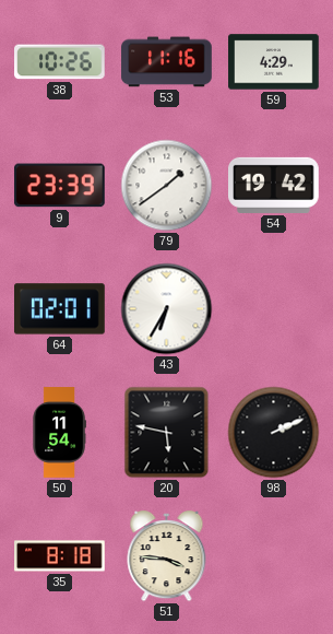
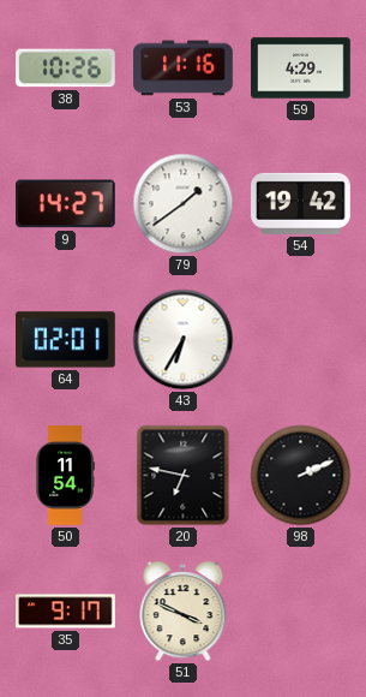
9: 23:39 -> 14:27
20: 5:47 -> 6:47
35: 8:18 -> 9:17
51: 3:46 -> 3:49
